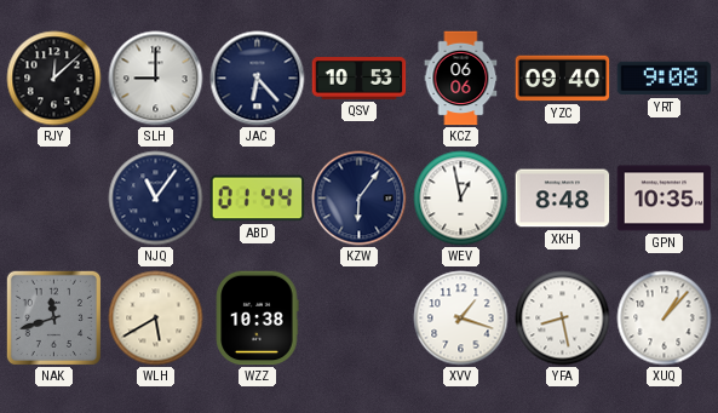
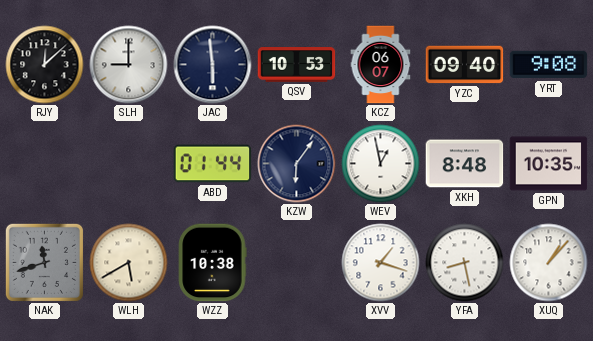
JAC: 6:23 -> 5:59
KCZ: 06:06 -> 06:07
NJQ: 11:06 -> none
